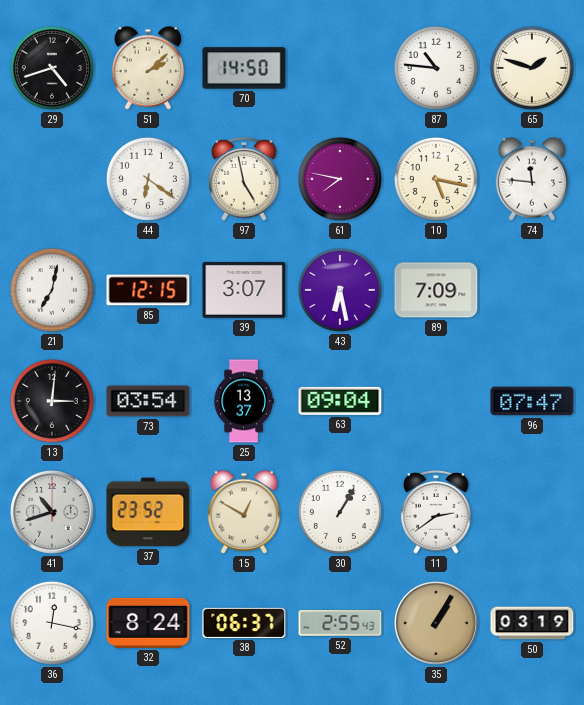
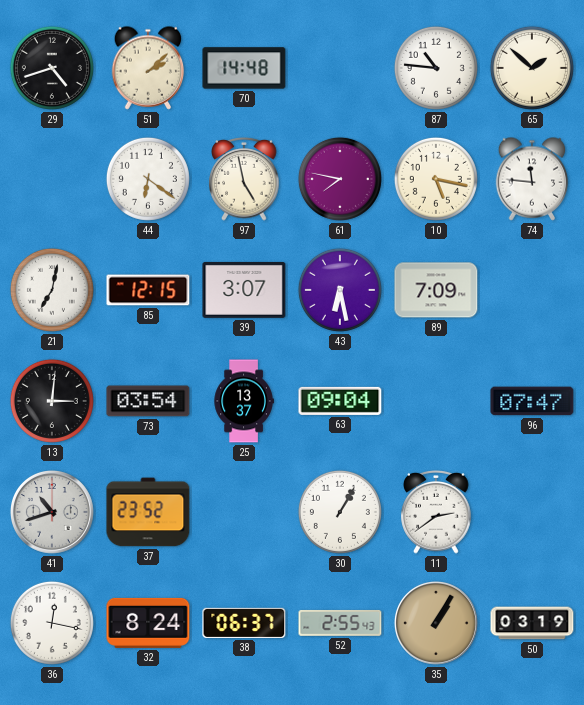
70: 14:50 -> 14:48
65: 1:48 -> 1:52
15: 12:50 -> none
